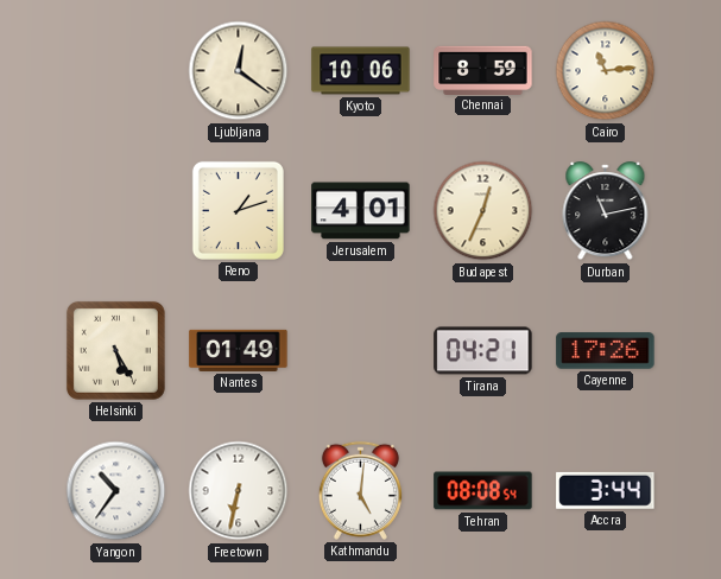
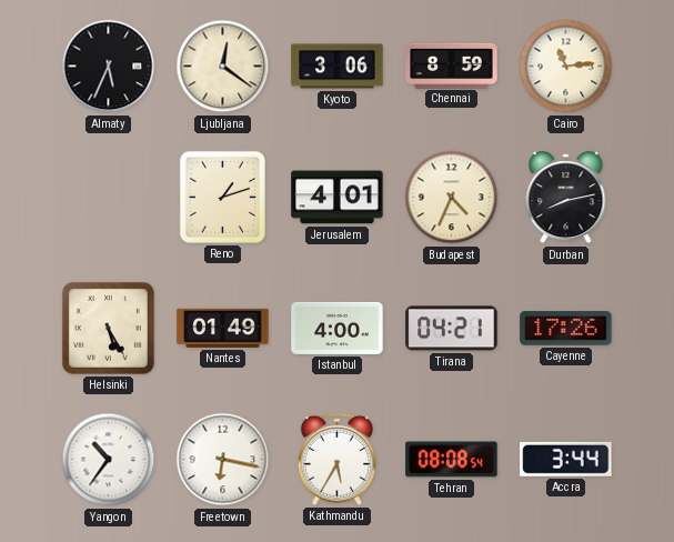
Almaty: none -> 5:34
Kyoto: 10:06 -> 3:06
Budapest: 12:34 -> 4:34
Durban: 11:13 -> 8:13
Istanbul: none -> 4:00
Freetown: 6:32 -> 6:17
Kathmandu: 5:01 -> 5:35
